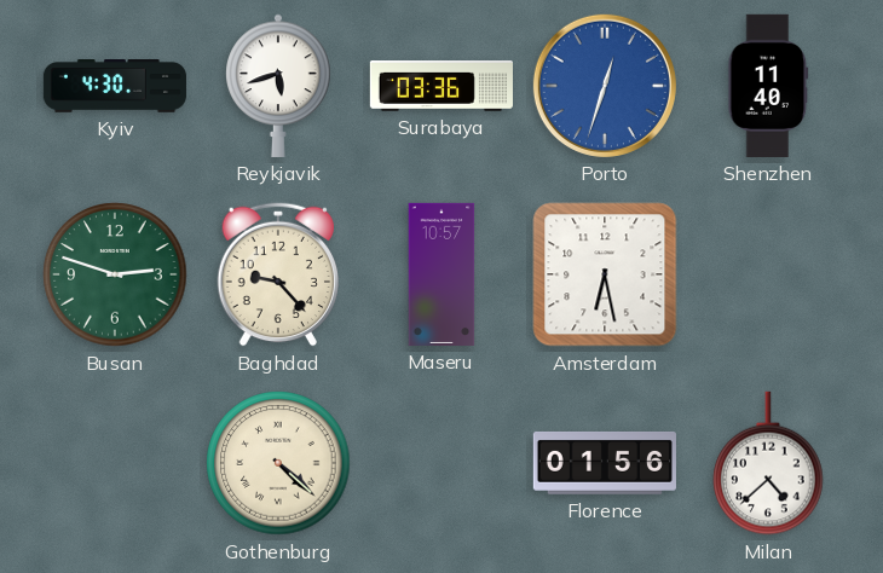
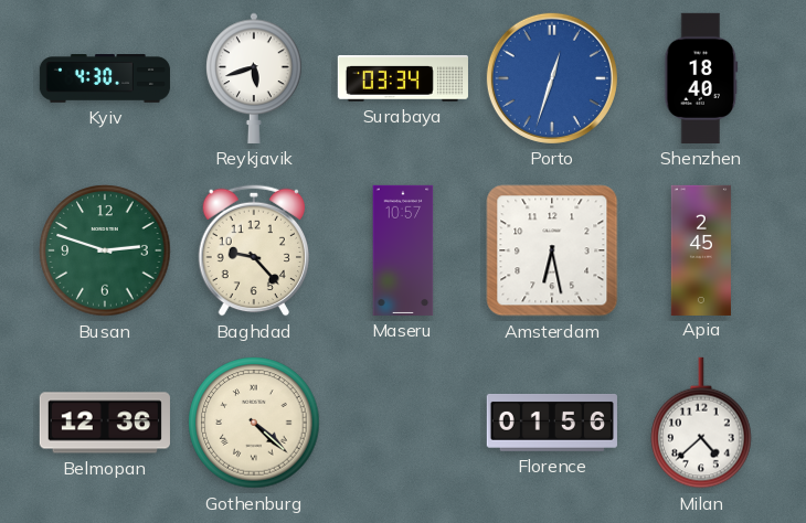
Surabaya: 03:36 -> 03:34
Shenzhen: 11:40 -> 18:40
Apia: none -> 2:45
Belmopan: none -> 12:36
